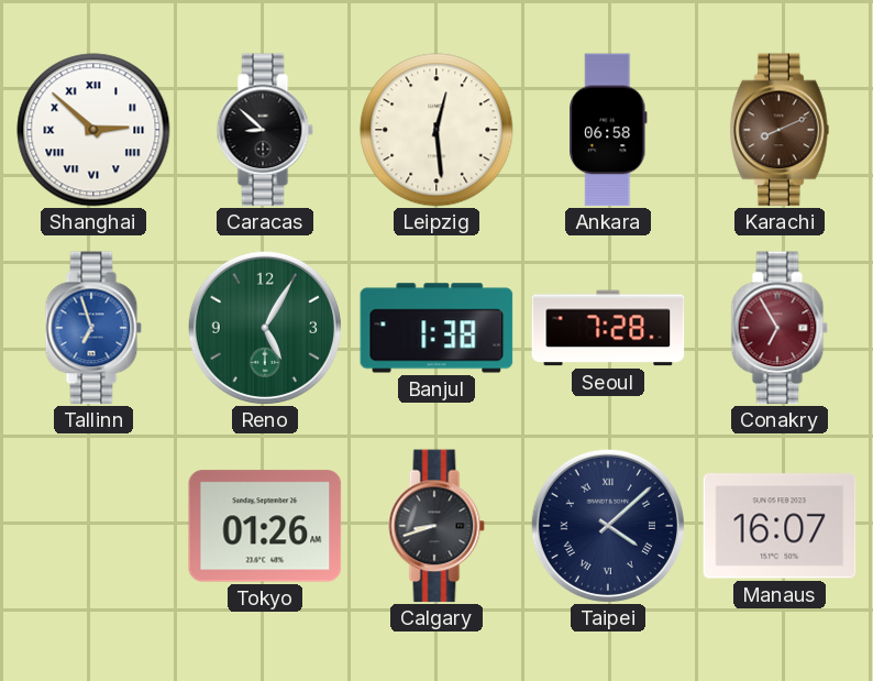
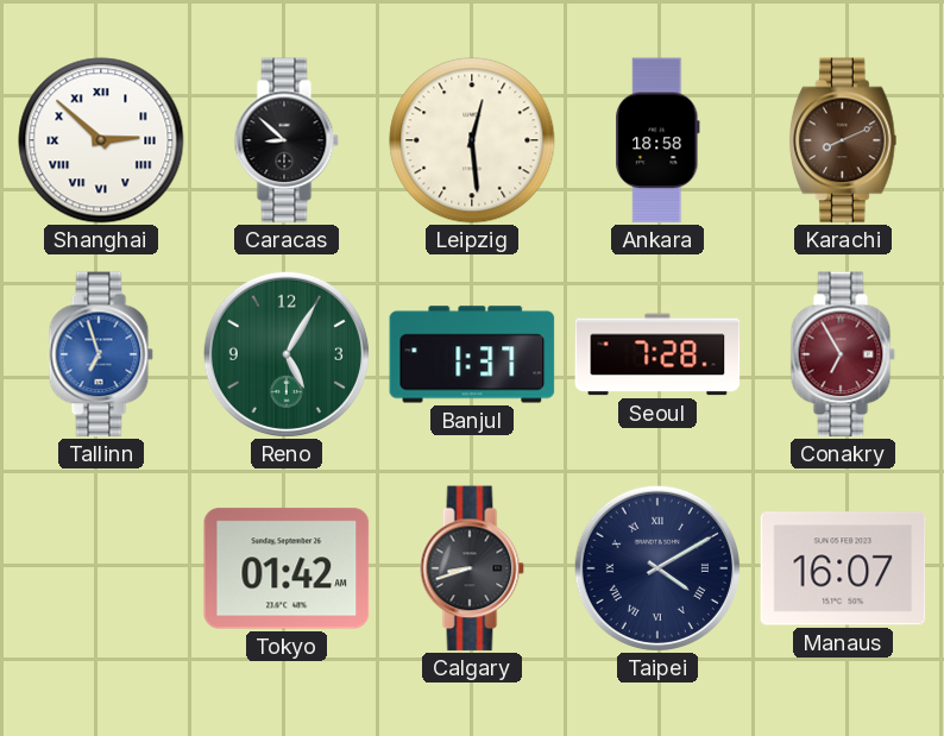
Ankara: 06:58 -> 18:58
Banjul: 1:38 -> 1:37
Tokyo: 01:26 -> 01:42
Taipei: 4:08 -> 4:10
